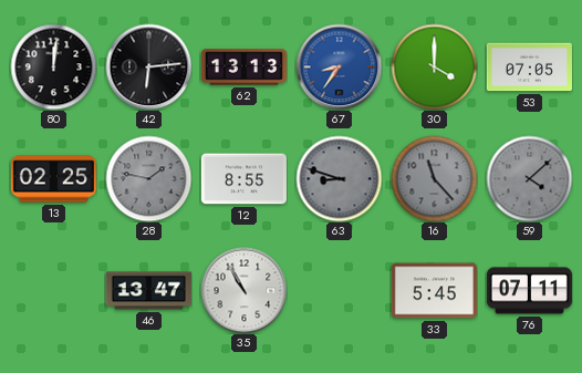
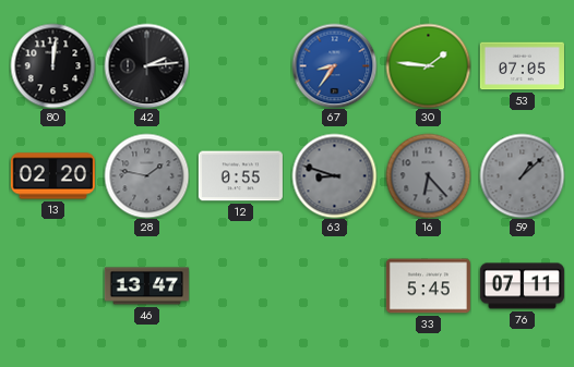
42: 6:14 -> 2:14
62: 13:13 -> none
30: 4:00 -> 1:46
13: 02:25 -> 02:20
12: 8:55 -> 0:55
16: 11:23 -> 6:23
59: 4:08 -> 1:08
35: 10:55 -> none
